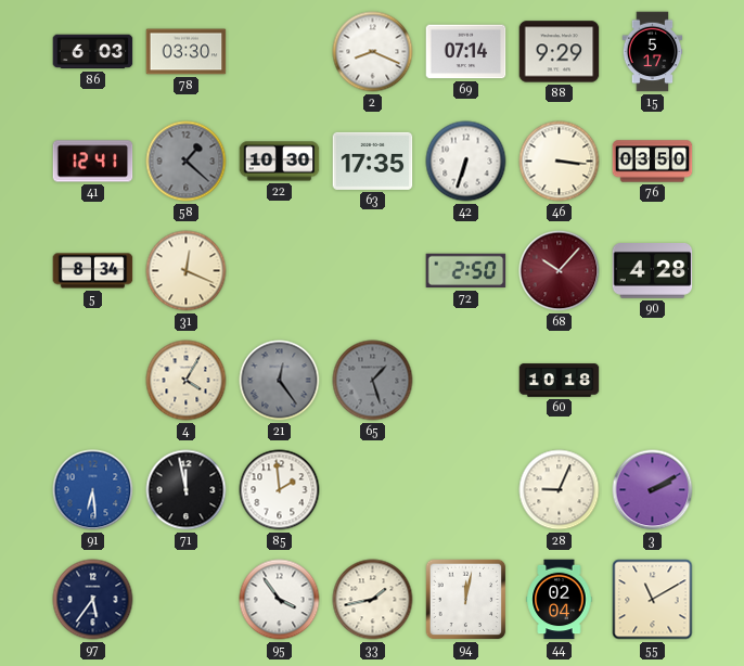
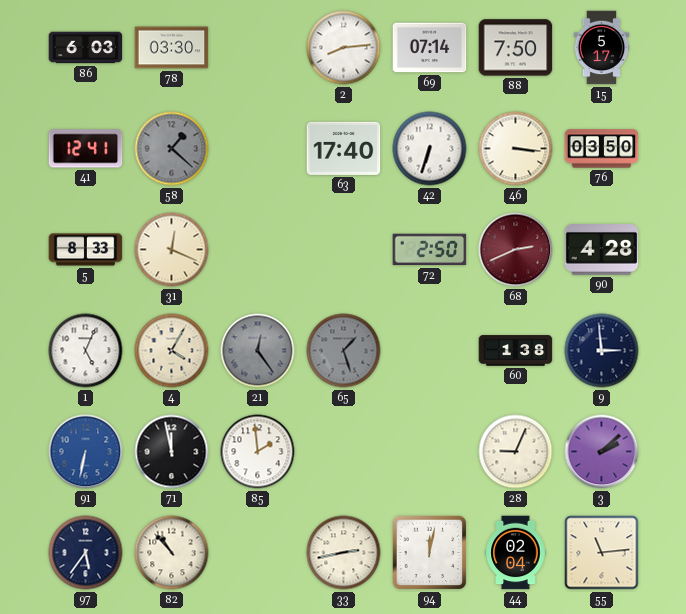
2: 8:19 -> 8:14
88: 9:29 -> 7:50
22: 10:30 -> none
63: 17:35 -> 17:40
5: 8:34 -> 8:33
68: 10:07 -> 2:41
1: none -> 5:04
60: 10:18 -> 1:38
9: none -> 2:59
91: 6:29 -> 6:32
3: 2:10 -> 2:08
82: none -> 10:53
95: 3:54 -> none
33: 1:43 -> 2:43
55: 11:10 -> 11:14
